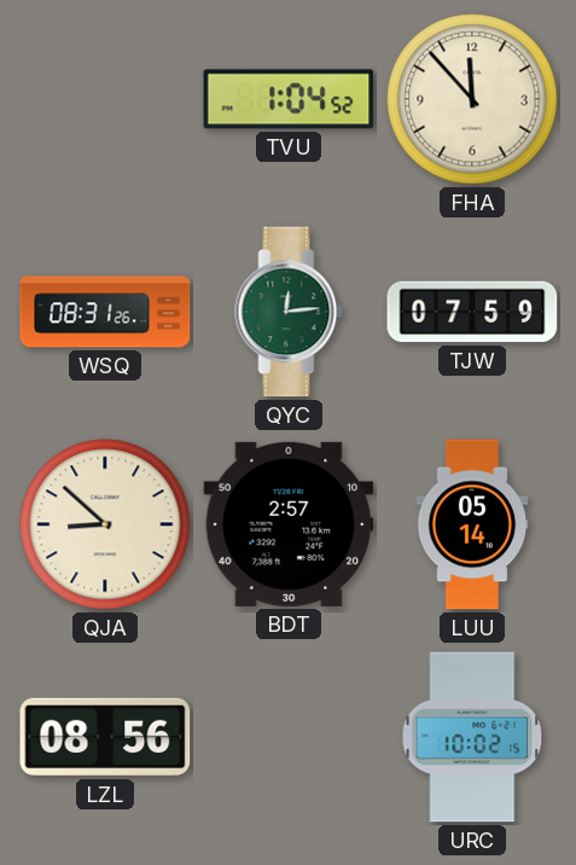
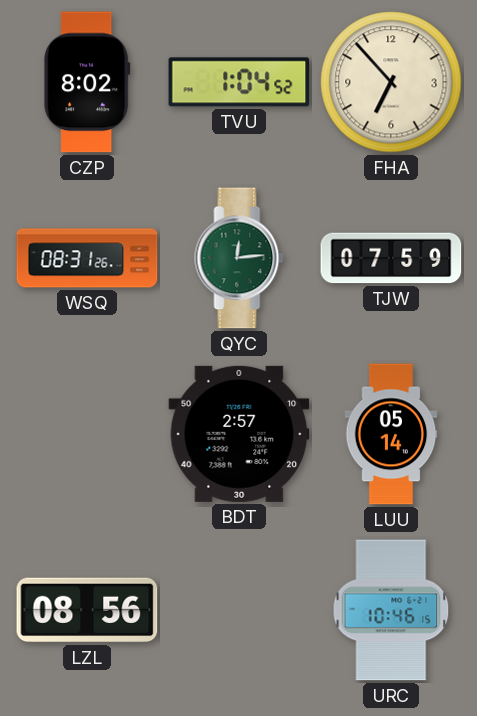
CZP: none -> 8:02
FHA: 11:53 -> 6:53
QJA: 8:52 -> none
URC: 10:02 -> 10:46
